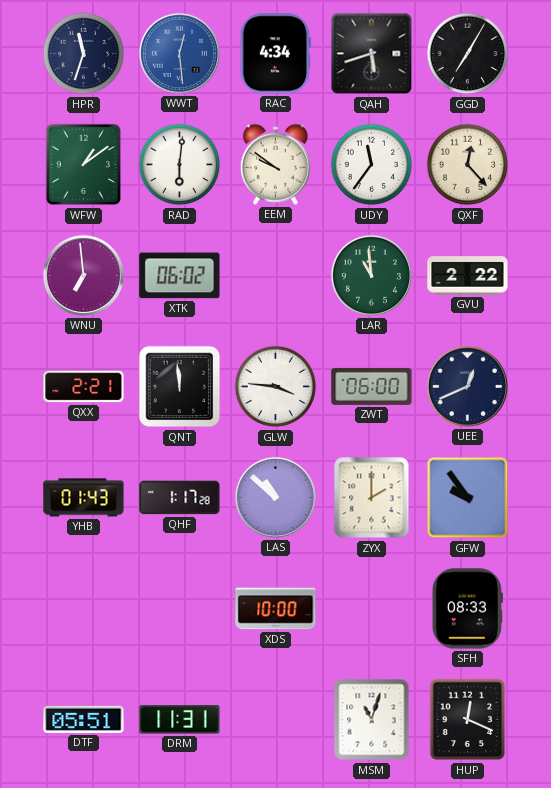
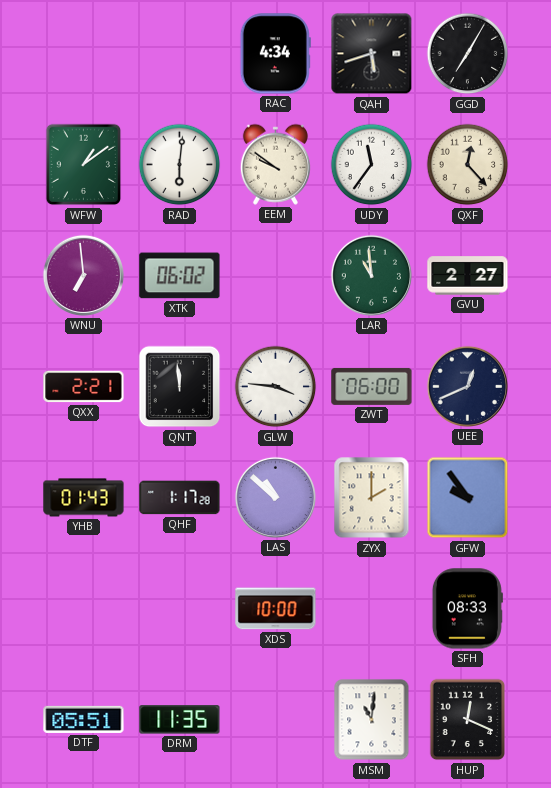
HPR: 11:33 -> none
WWT: 12:29 -> none
GVU: 2:22 -> 2:27
DRM: 11:31 -> 11:35
MSM: 11:03 -> 11:01
